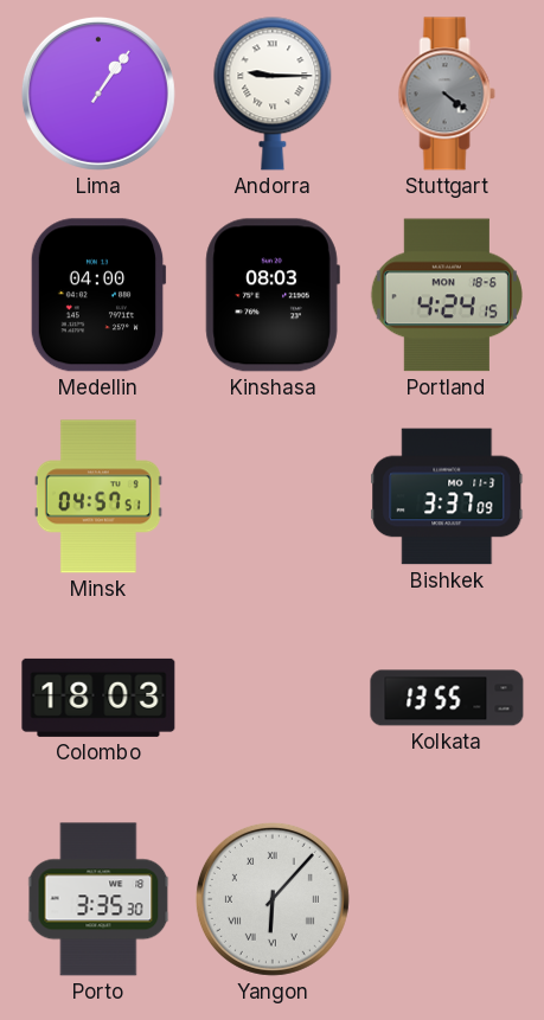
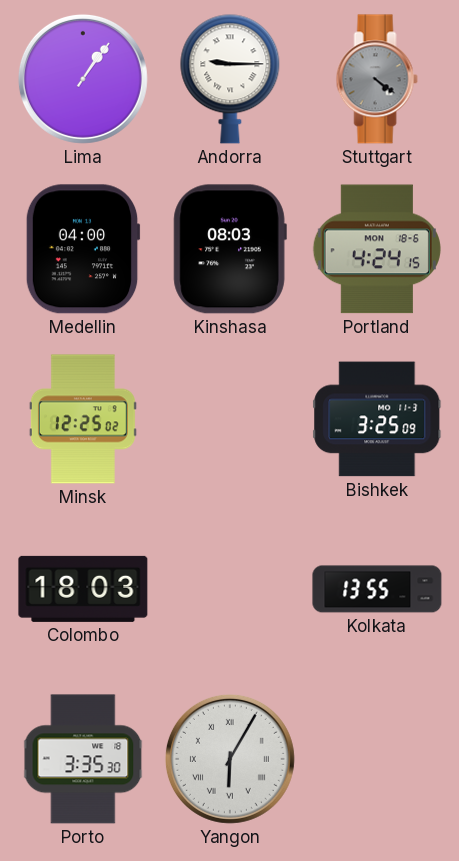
Minsk: 04:57 -> 12:25
Bishkek: 3:37 -> 3:25
Yangon: 6:07 -> 6:05
